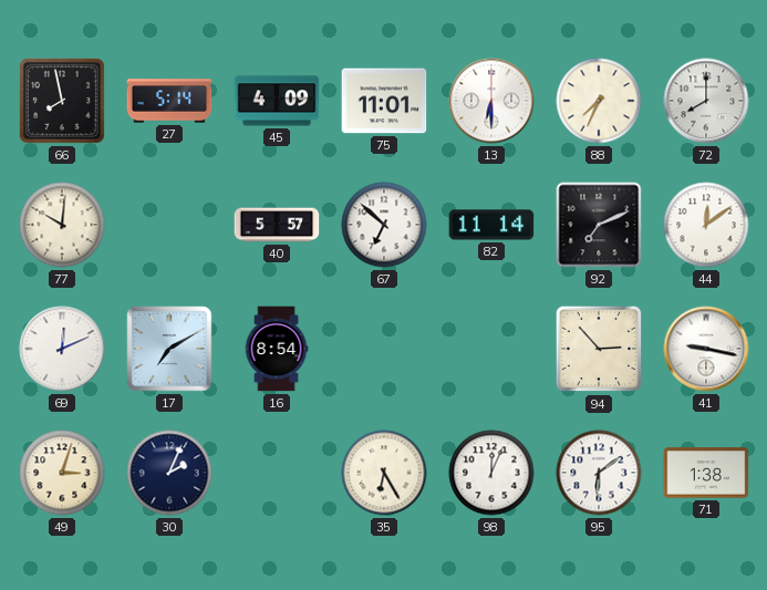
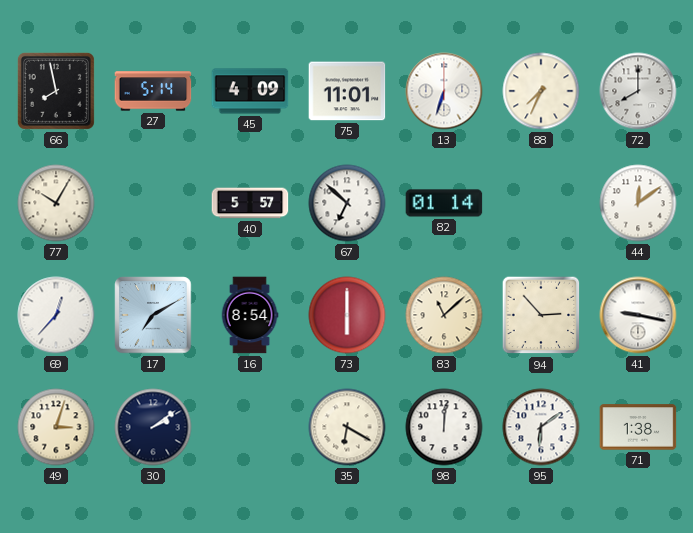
13: 6:30 -> 6:33
77: 10:01 -> 10:05
82: 11:14 -> 01:14
92: 7:11 -> none
69: 12:11 -> 12:37
73: none -> 6:00
83: none -> 11:08
30: 2:04 -> 2:09
35: 6:25 -> 6:20
98: 12:04 -> 12:01
